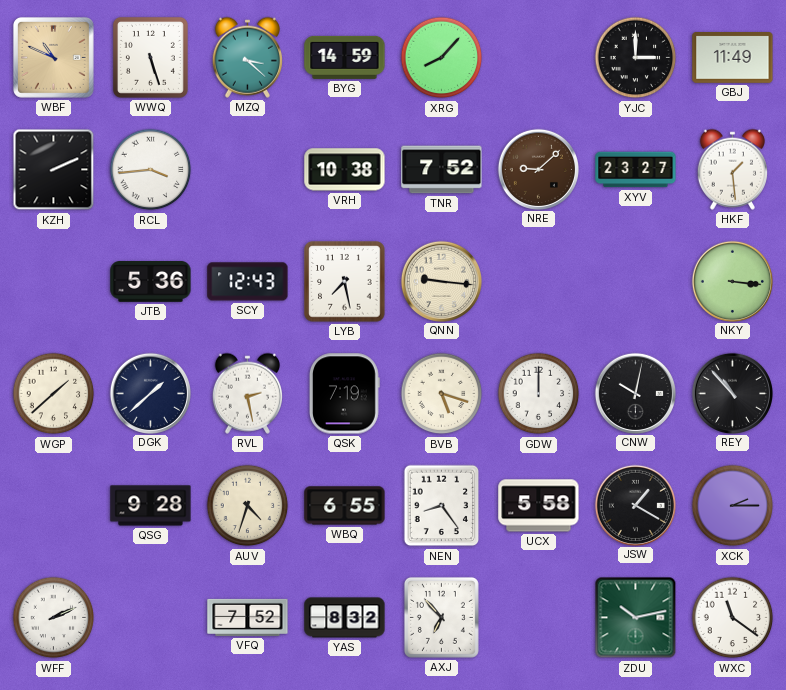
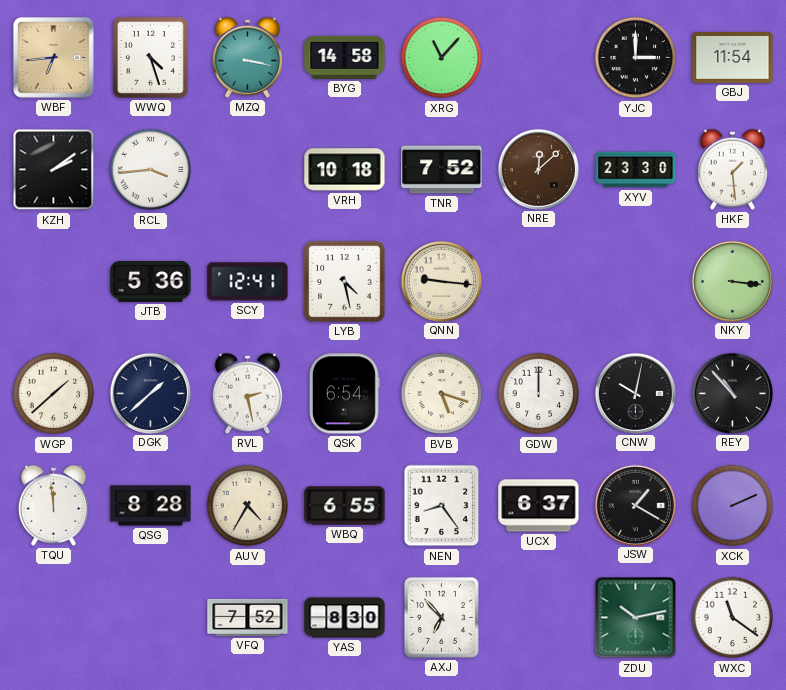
WBF: 10:49 -> 6:44
WWQ: 5:27 -> 4:27
MZQ: 3:22 -> 3:17
BYG: 14:59 -> 14:58
XRG: 8:07 -> 11:07
GBJ: 11:49 -> 11:54
KZH: 2:11 -> 2:09
VRH: 10:38 -> 10:18
NRE: 9:08 -> 12:08
XYV: 23:27 -> 23:30
SCY: 12:43 -> 12:41
LYB: 7:28 -> 4:28
QSK: 7:19 -> 6:54
TQU: none -> 11:59
QSG: 9:28 -> 8:28
AUV: 4:33 -> 4:35
UCX: 5:58 -> 6:37
XCK: 2:15 -> 2:11
WFF: 2:11 -> none
YAS: 8:32 -> 8:30
